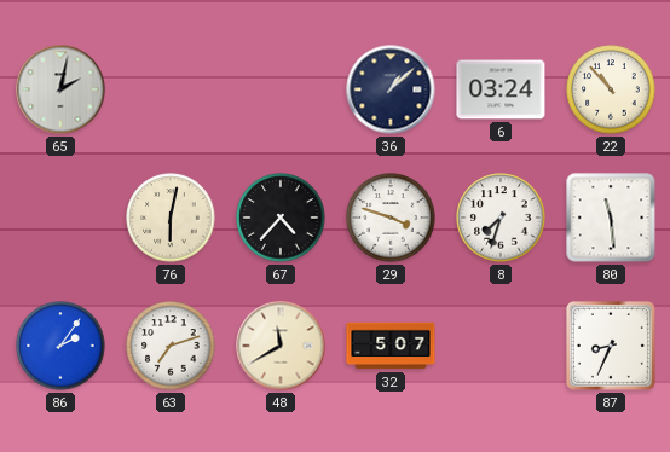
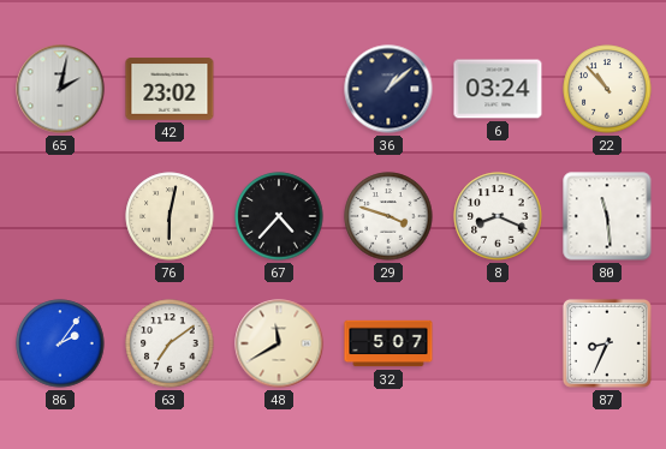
42: none -> 23:02
8: 7:33 -> 8:19
63: 7:12 -> 7:09
